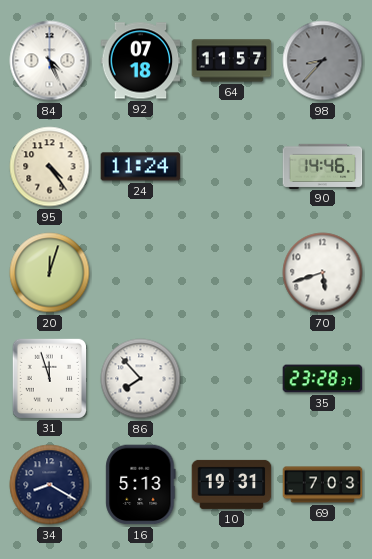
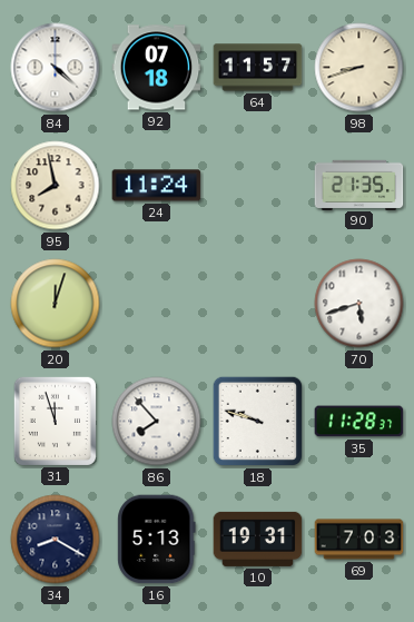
84: 4:26 -> 4:22
98: 8:37 -> 8:42
98 dial: grey -> cream
95: 4:24 -> 7:58
90: 14:46 -> 21:35
18: none -> 9:48
35: 23:28 -> 11:28
